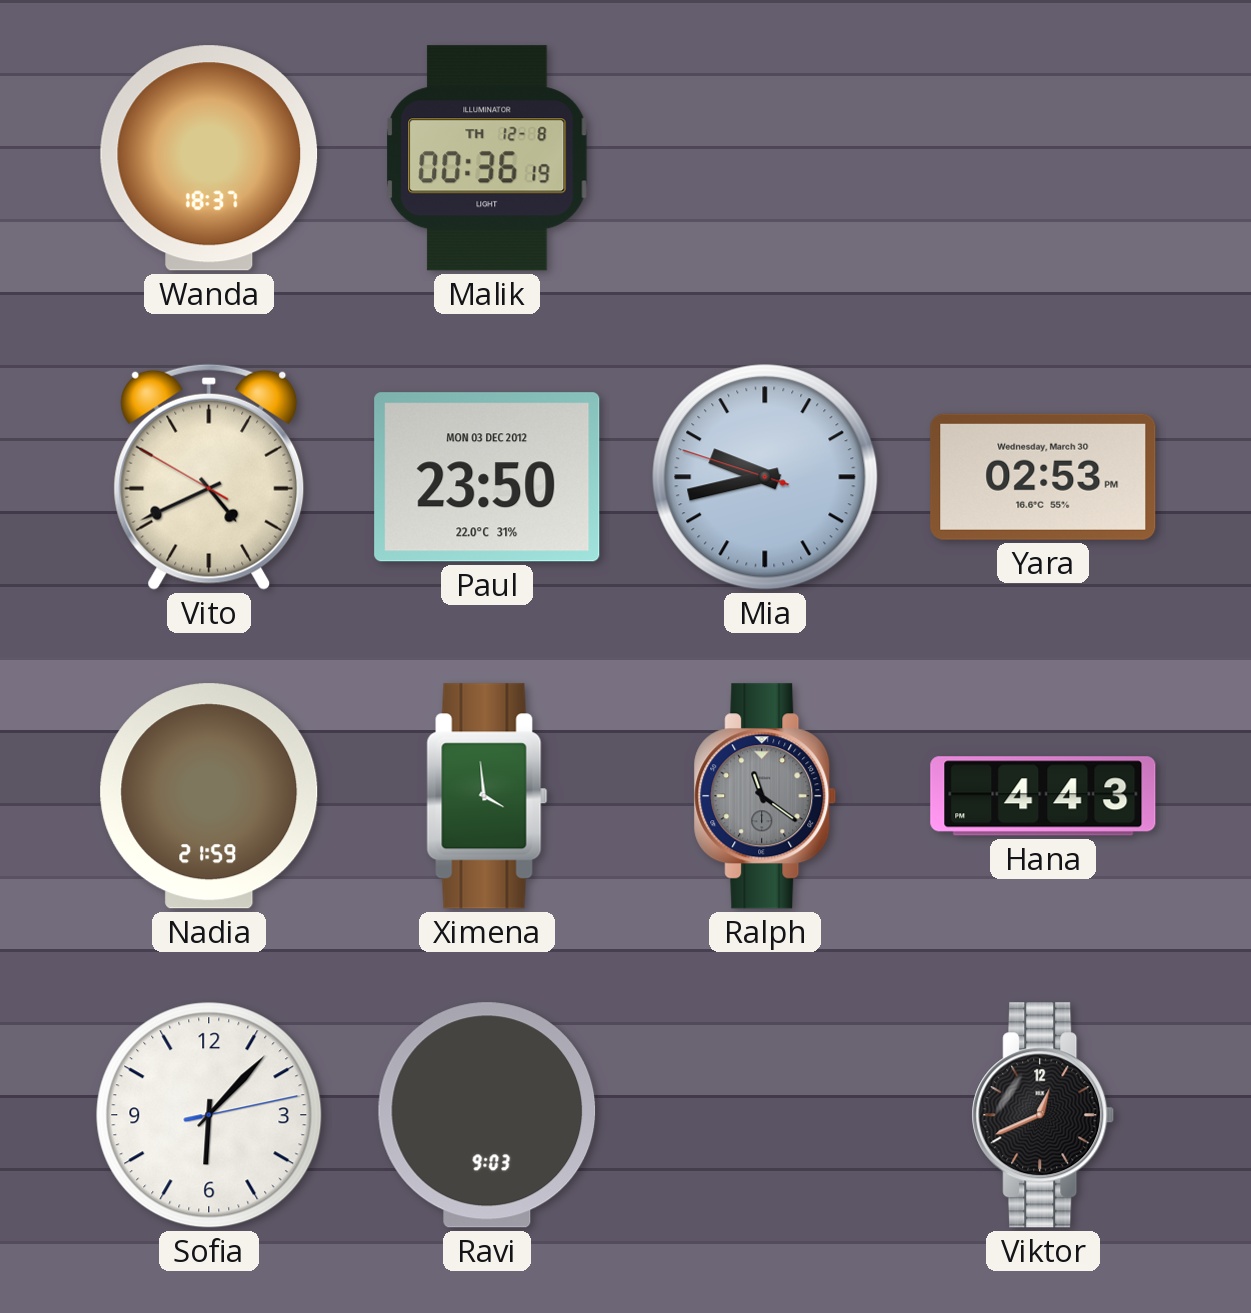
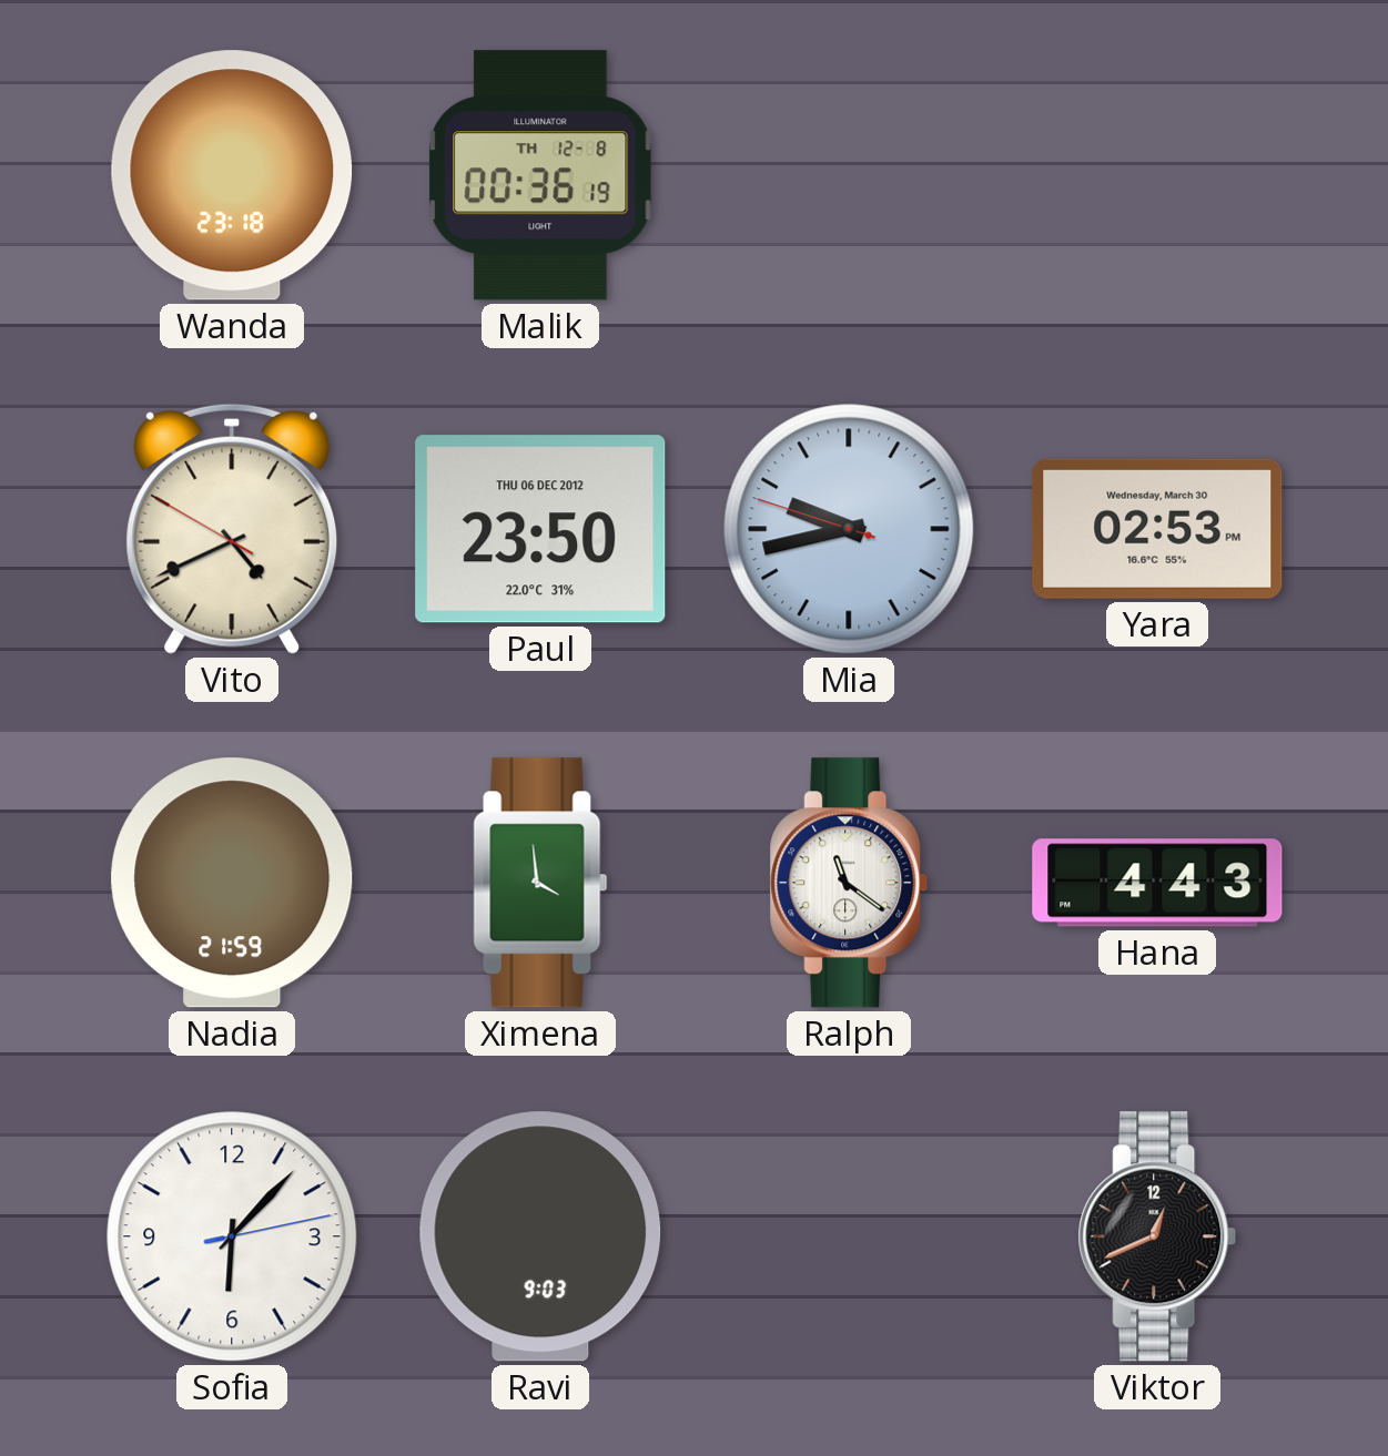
Wanda: 18:37 -> 23:18
Paul date: MON 03 DEC 2012 -> THU 06 DEC 2012
Ralph dial: grey -> white
